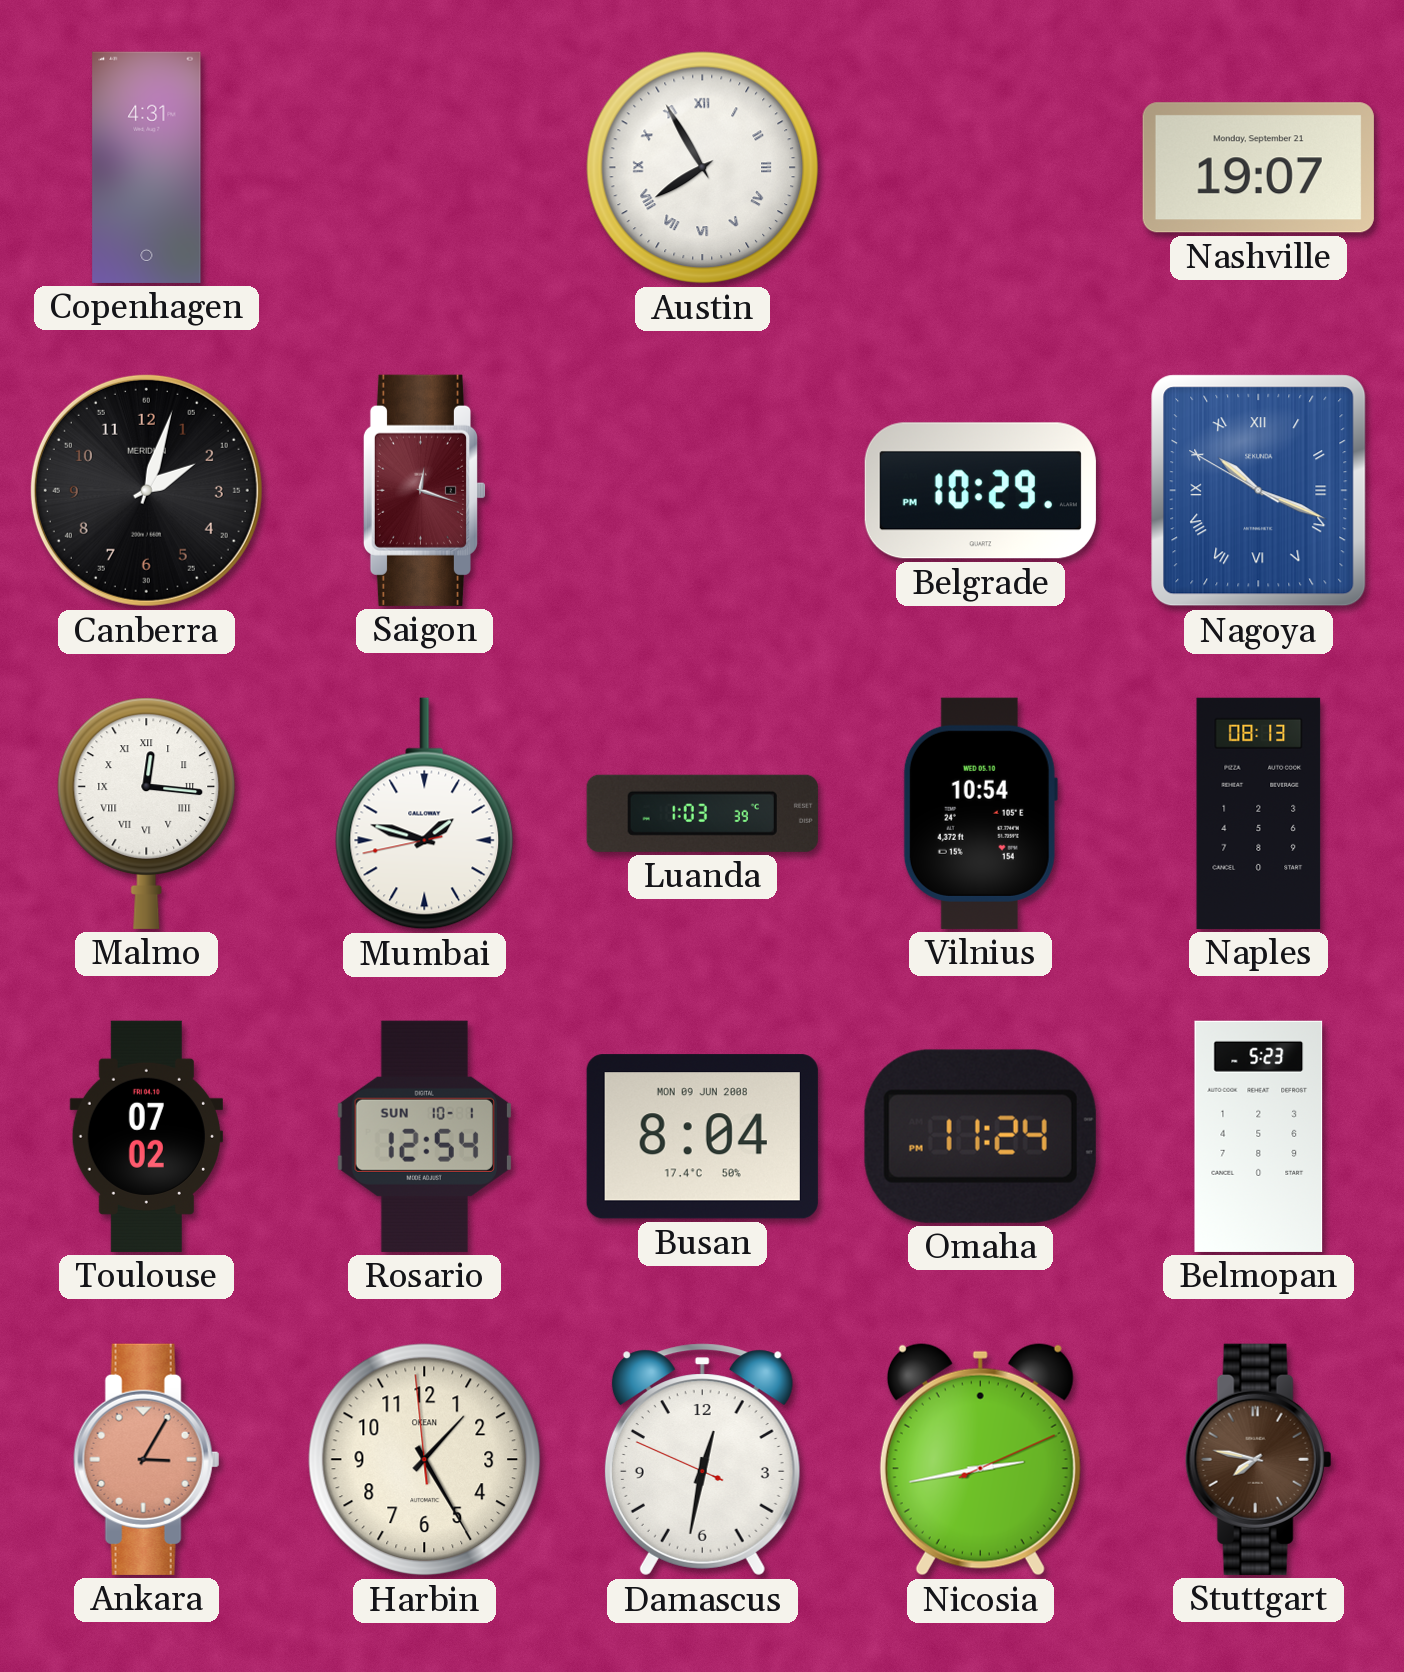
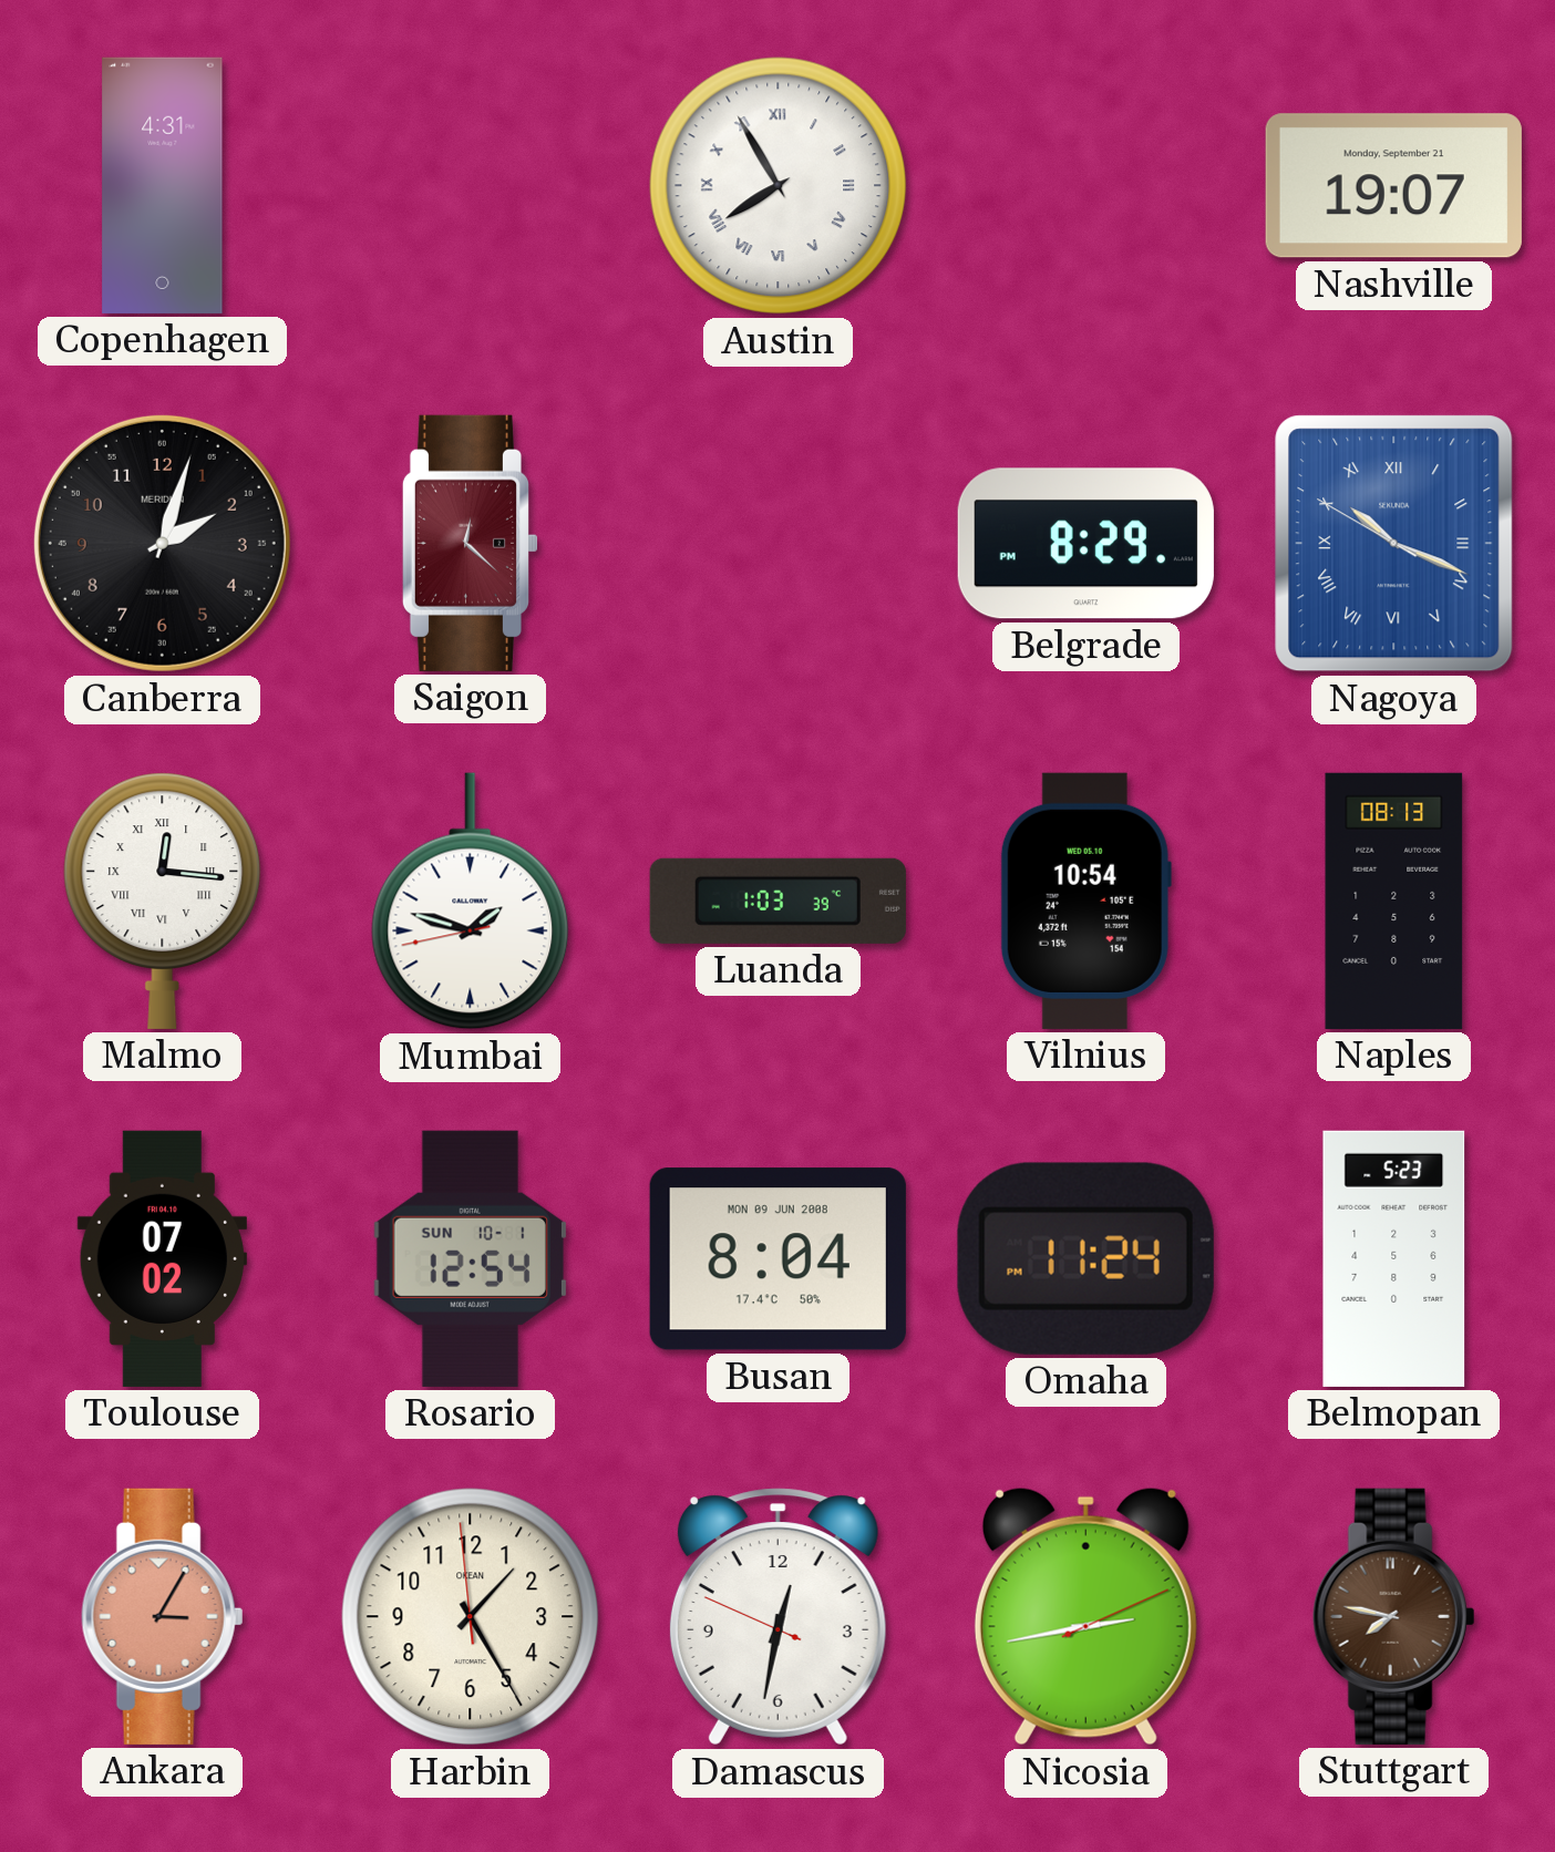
Saigon: 12:18 -> 12:22
Belgrade: 10:29 -> 8:29
